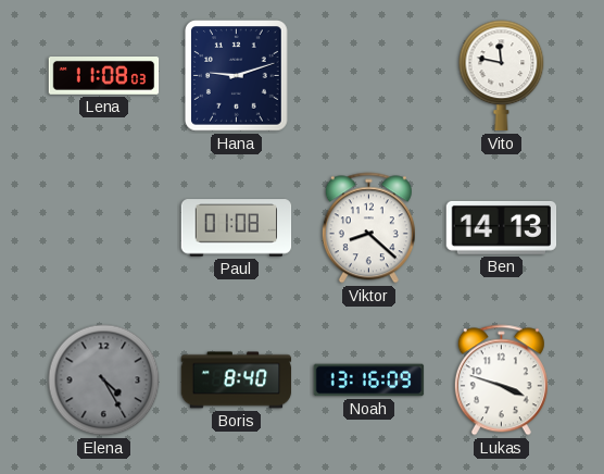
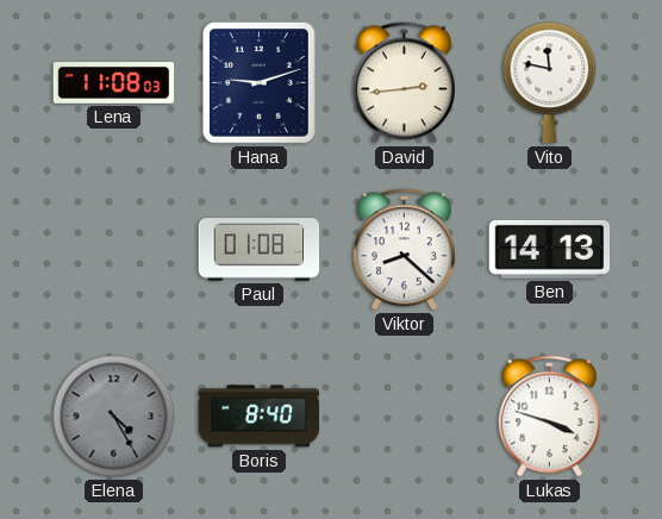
David: none -> 2:44
Noah: 13:16 -> none
